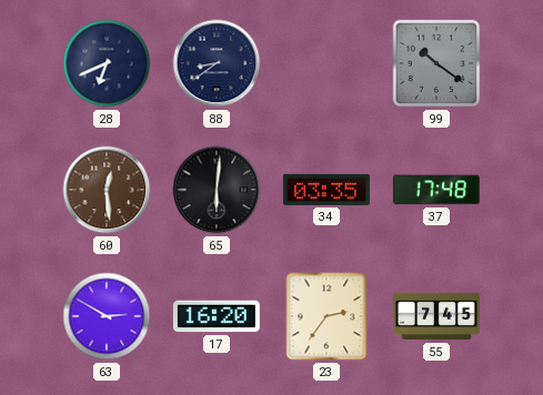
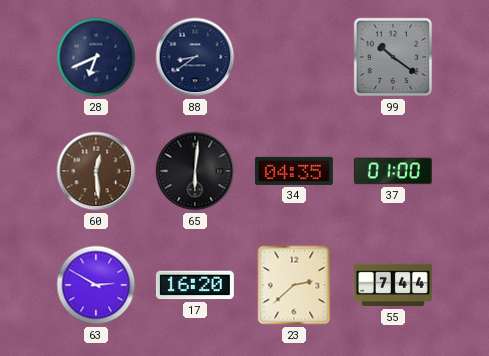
34: 03:35 -> 04:35
37: 17:48 -> 01:00
23: 2:36 -> 2:38
55: 7:45 -> 7:44
